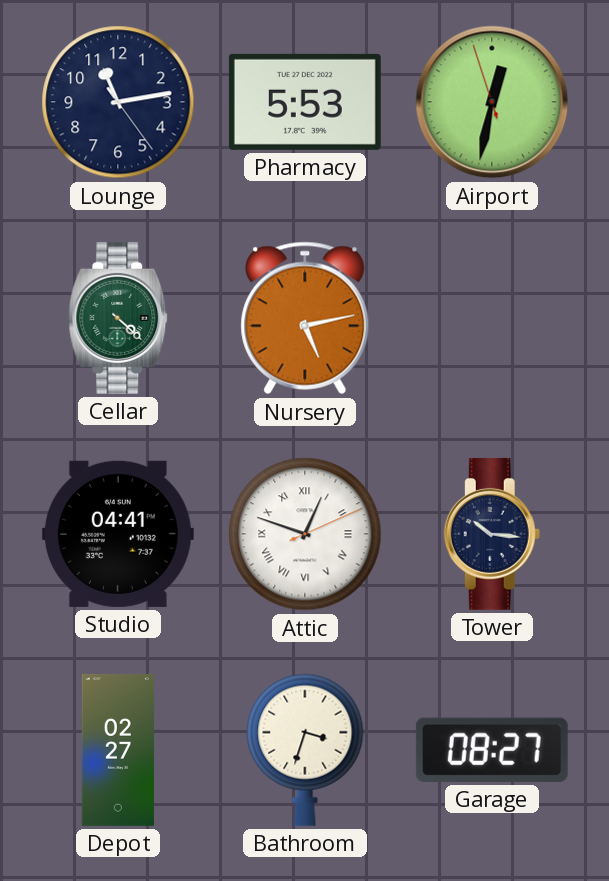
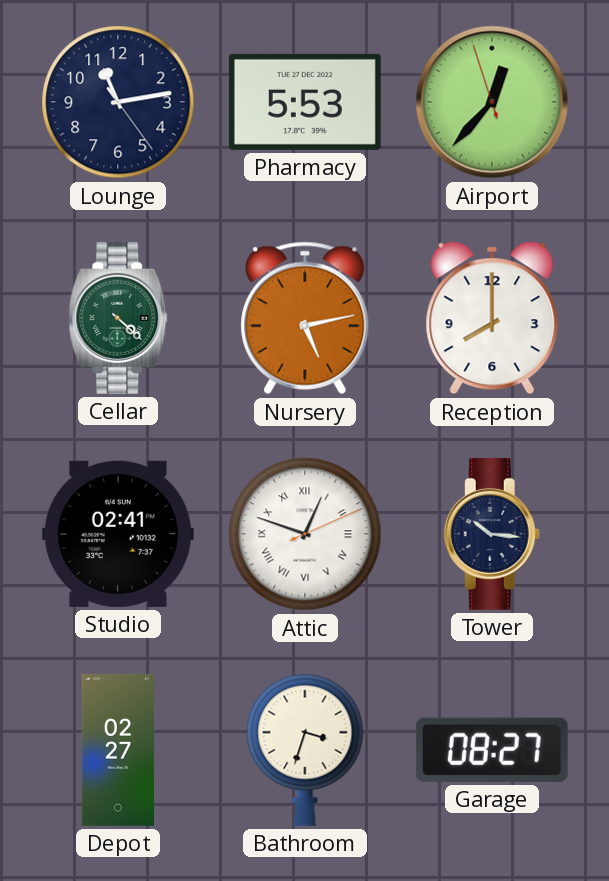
Airport: 12:31 -> 12:36
Reception: none -> 8:00
Studio: 04:41 -> 02:41
